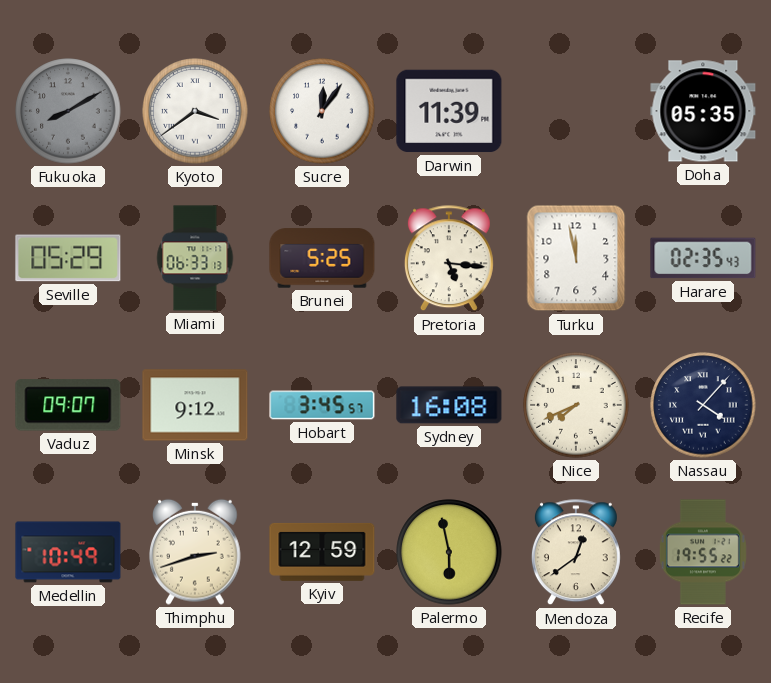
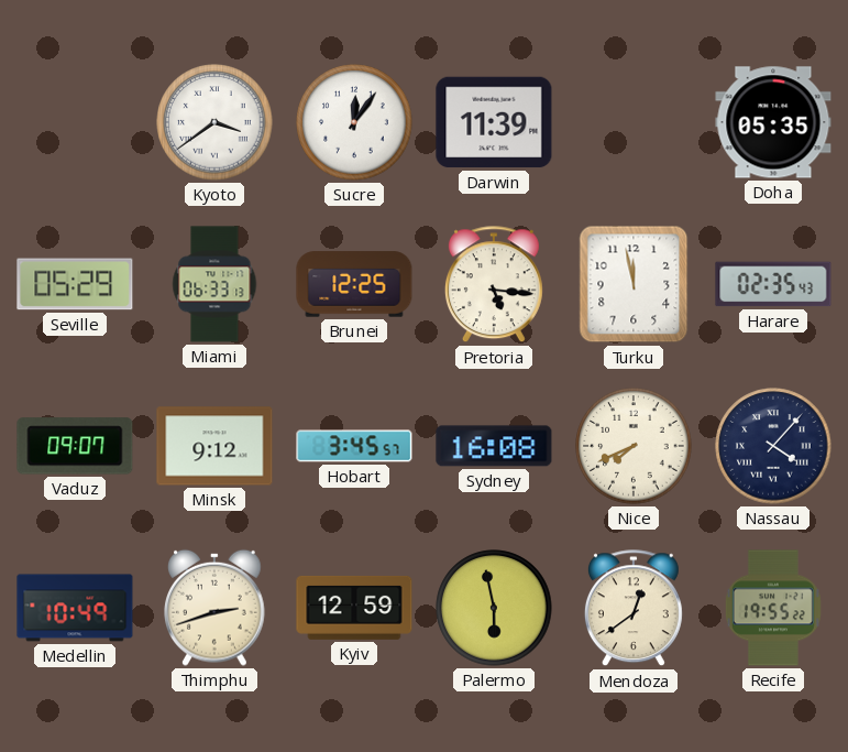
Fukuoka: 8:10 -> none
Brunei: 5:25 -> 12:25
